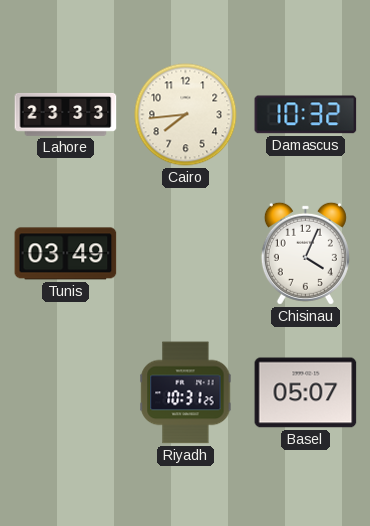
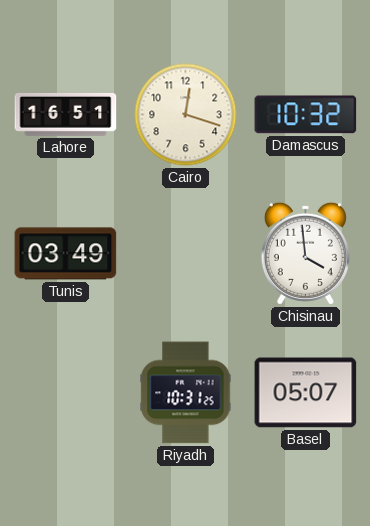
Lahore: 23:33 -> 16:51
Cairo: 7:44 -> 12:18
Chisinau: 4:04 -> 3:59
